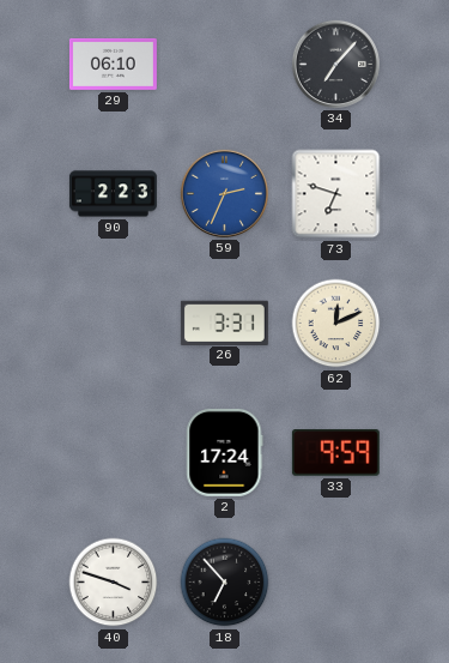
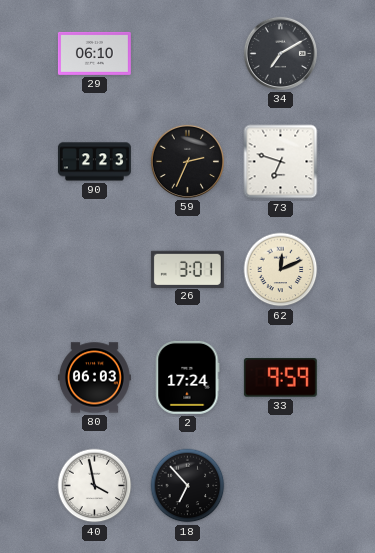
34: 7:07 -> 7:10
59 dial: blue -> black
26: 3:31 -> 3:01
80: none -> 06:03
40: 3:48 -> 3:58
